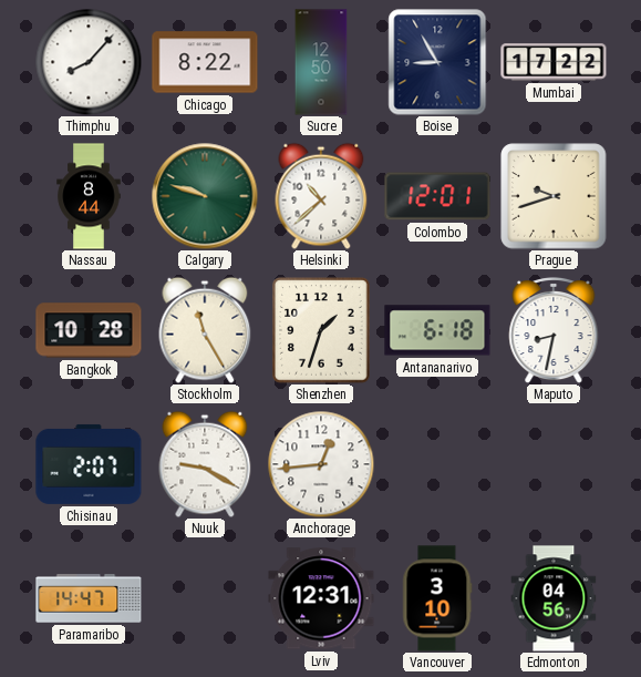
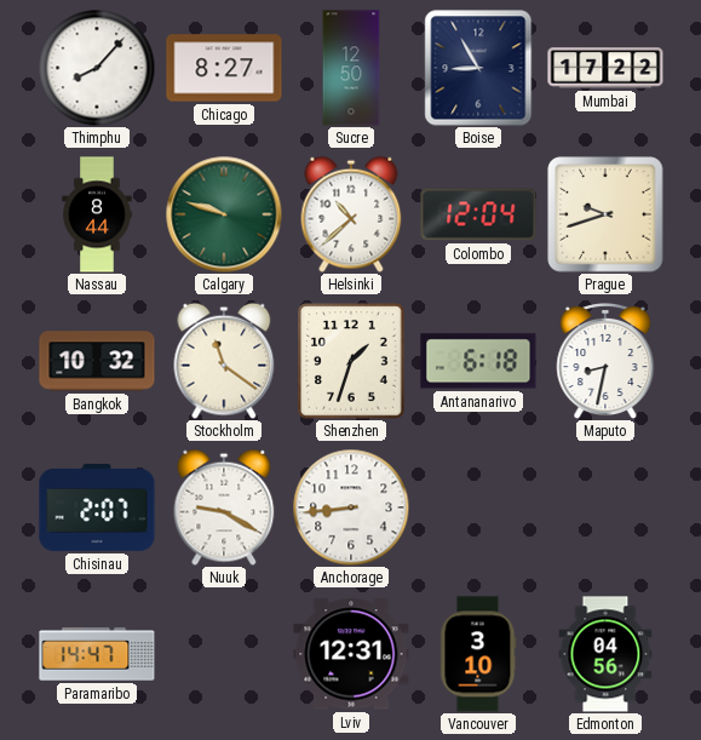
Chicago: 8:22 -> 8:27
Colombo: 12:01 -> 12:04
Bangkok: 10:28 -> 10:32
Stockholm: 11:25 -> 11:21
Anchorage: 12:44 -> 8:44
